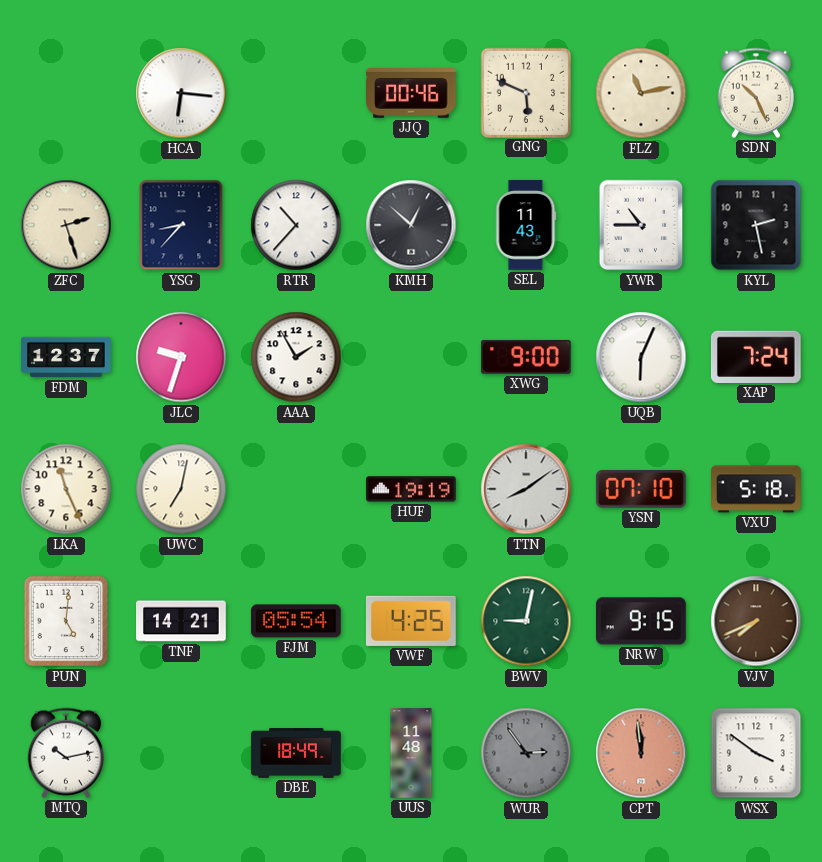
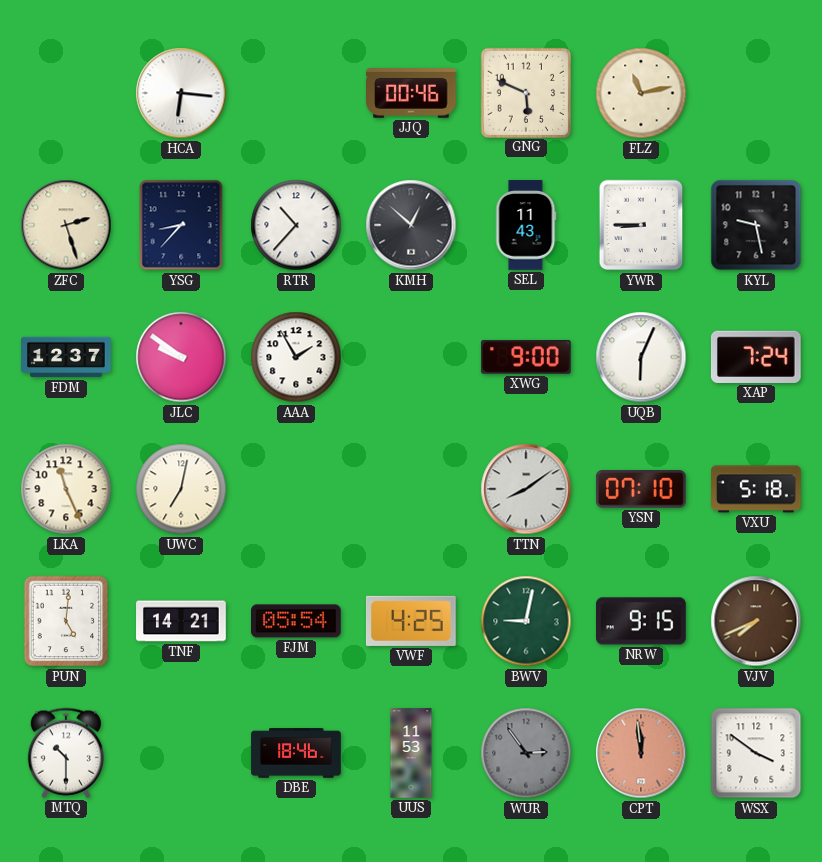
SDN: 10:26 -> none
YWR: 10:45 -> 8:45
KYL: 2:28 -> 9:28
JLC: 9:33 -> 9:51
HUF: 19:19 -> none
MTQ: 10:13 -> 10:30
DBE: 18:49 -> 18:46
UUS: 11:48 -> 11:53
